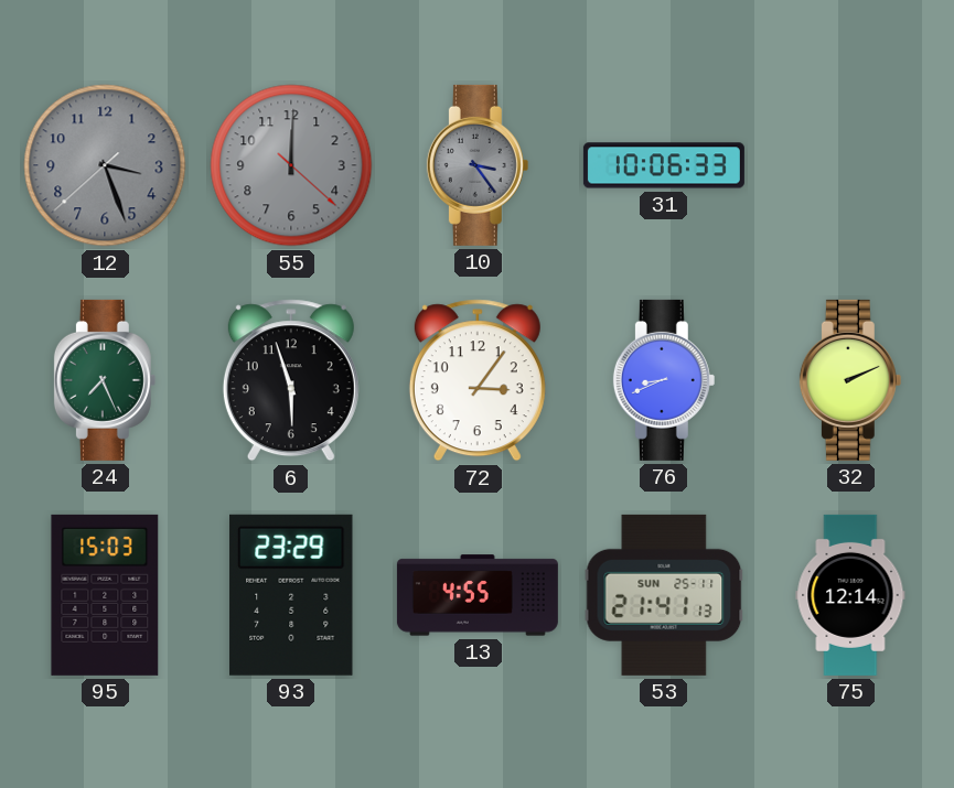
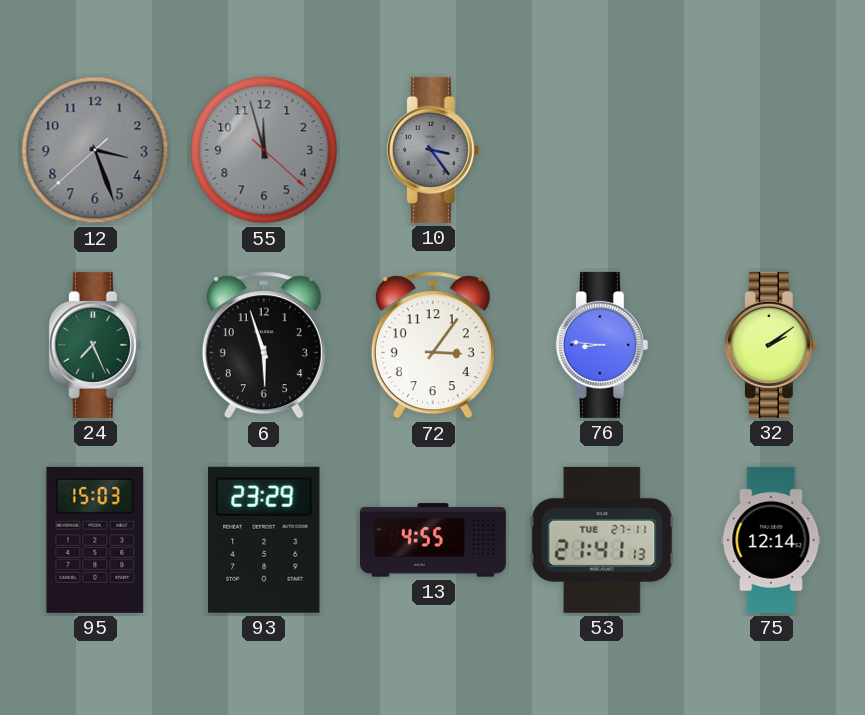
55: 12:00 -> 11:57
31: 10:06 -> none
76: 8:41 -> 8:46
32: 2:11 -> 2:09
53 date: SUN 25-11 -> TUE 27-11
